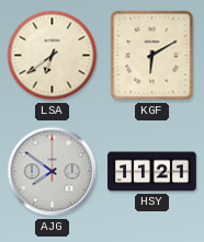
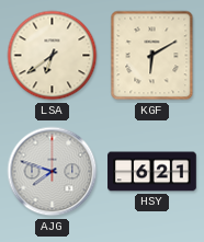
AJG: 7:51 -> 7:48
HSY: 11:21 -> 6:21
